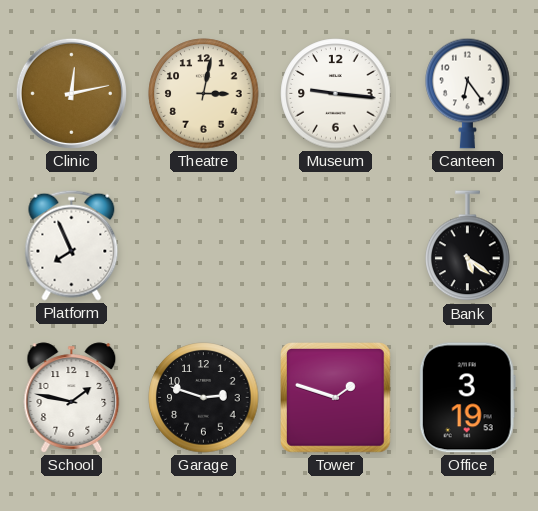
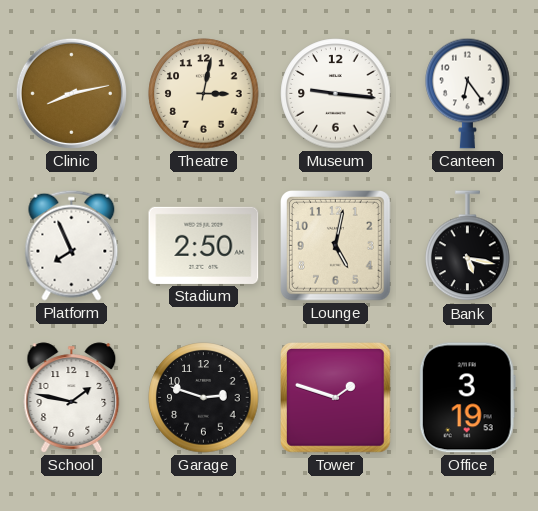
Clinic: 12:13 -> 8:13
Stadium: none -> 2:50
Lounge: none -> 5:02
Bank: 5:21 -> 5:17
